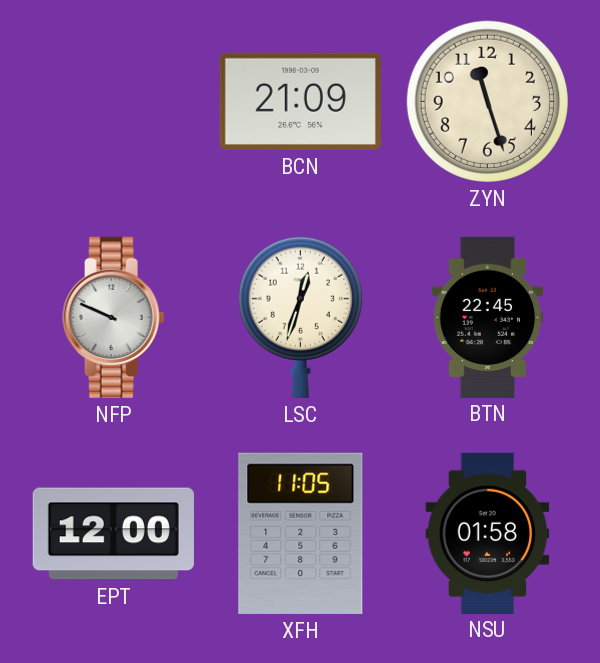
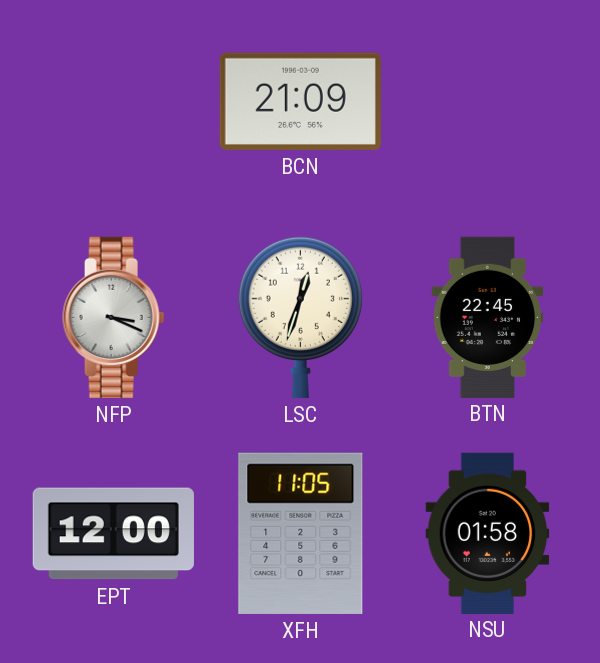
ZYN: 11:27 -> none
NFP: 9:49 -> 3:19
